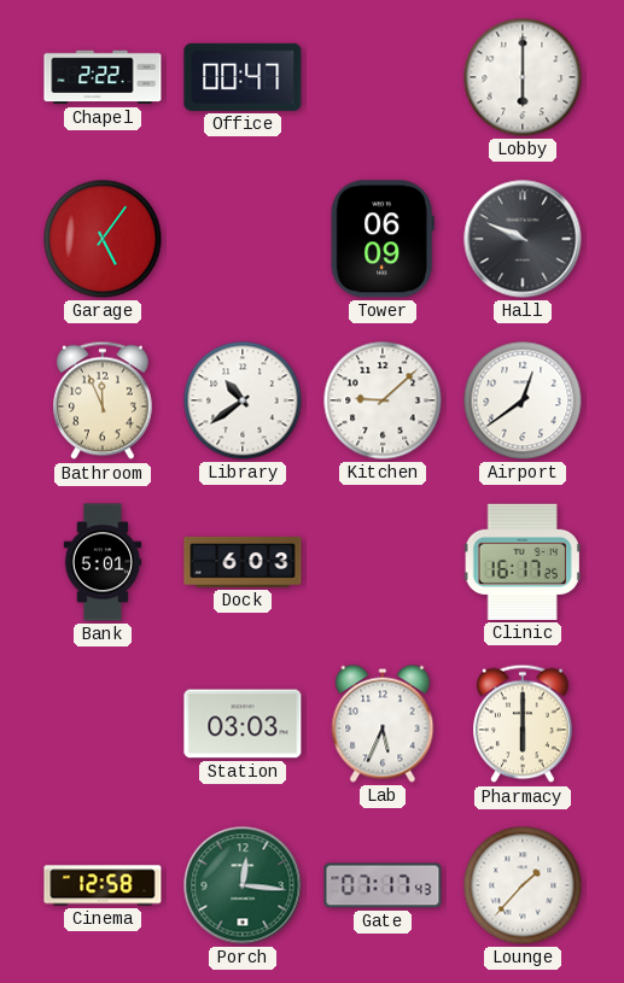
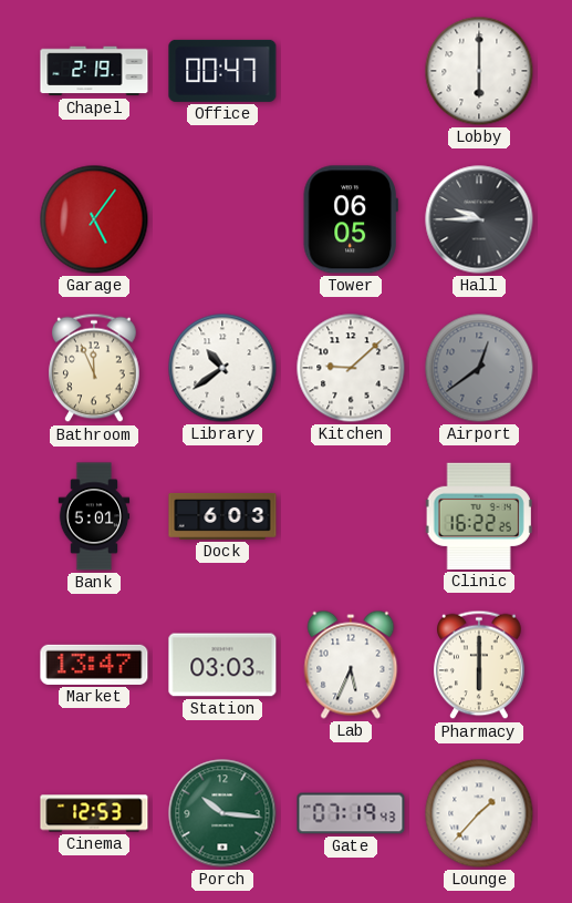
Chapel: 2:22 -> 2:19
Tower: 06:09 -> 06:05
Hall: 9:49 -> 9:45
Airport dial: white -> grey
Clinic: 16:17 -> 16:22
Market: none -> 13:47
Cinema: 12:58 -> 12:53
Porch: 12:16 -> 10:16
Gate: 07:17 -> 07:19
